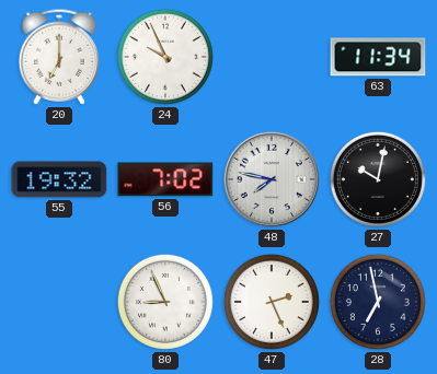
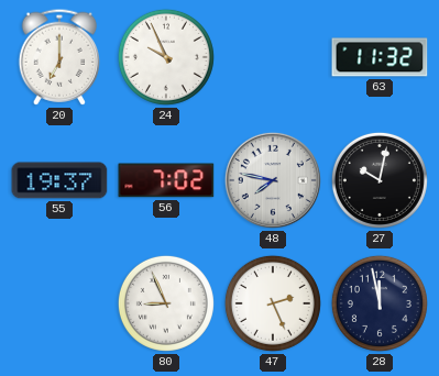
63: 11:34 -> 11:32
55: 19:32 -> 19:37
28: 6:58 -> 11:58
